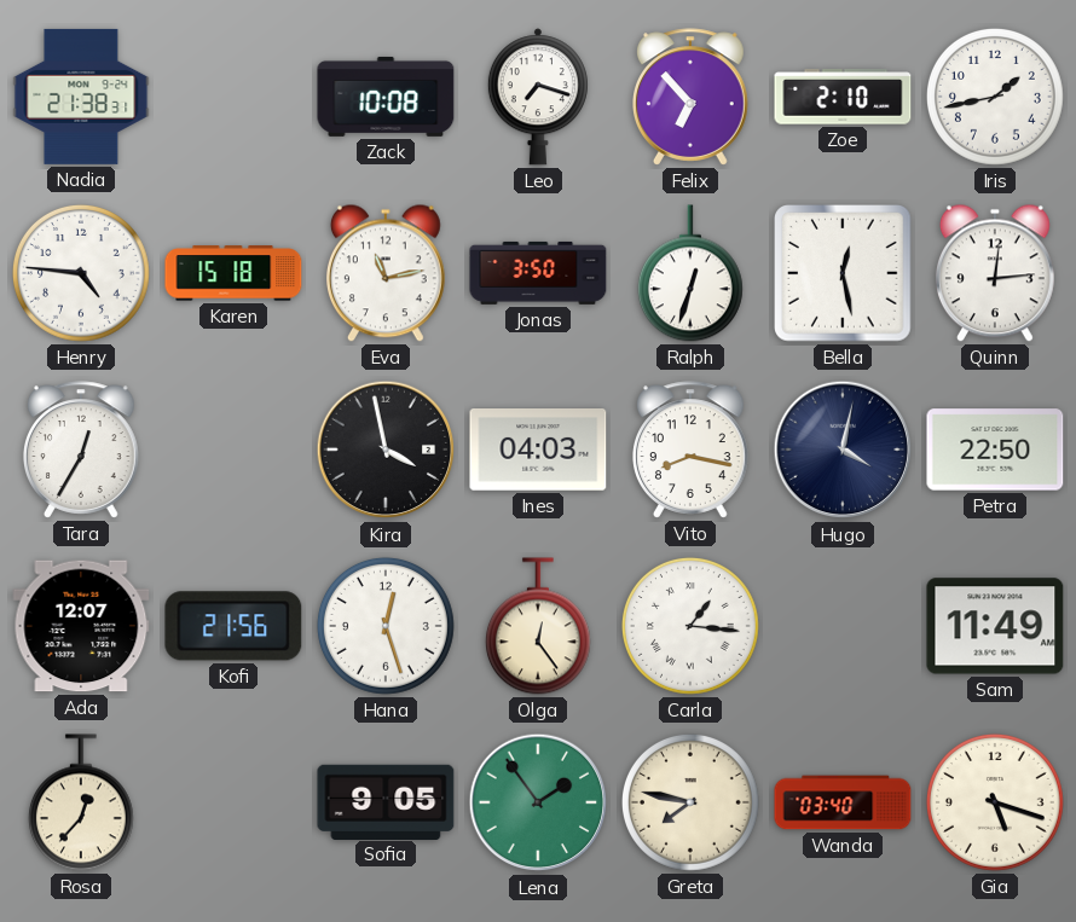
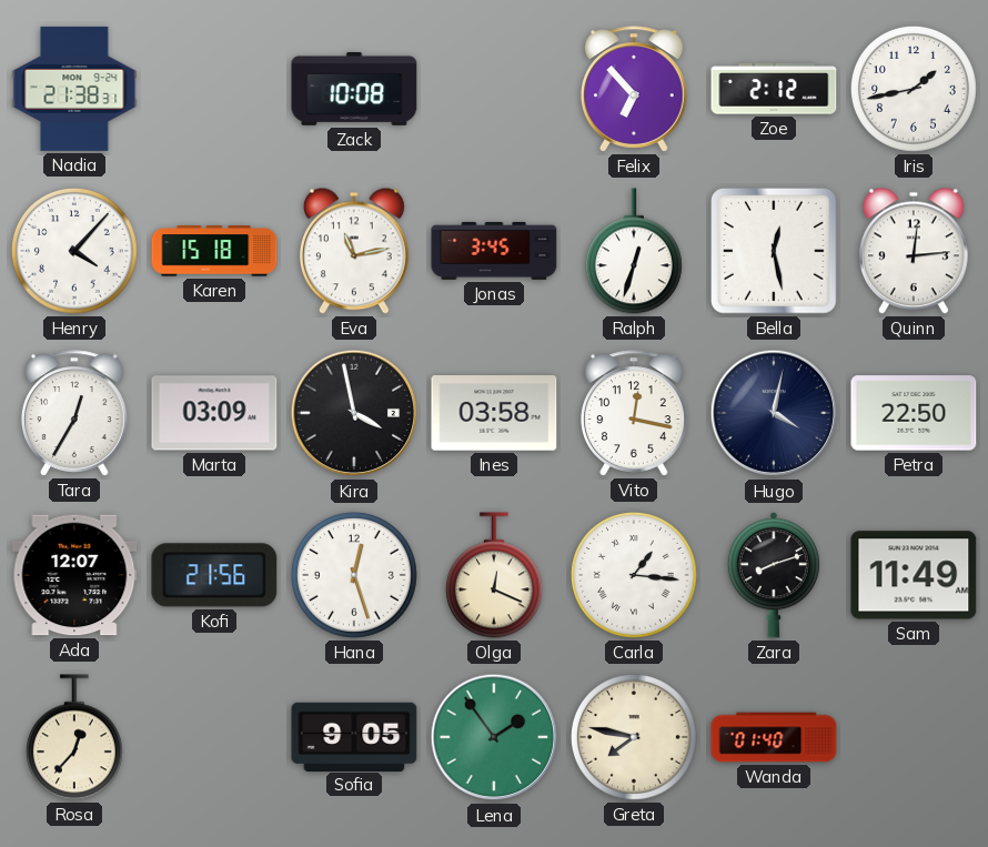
Leo: 7:18 -> none
Zoe: 2:10 -> 2:12
Henry: 4:46 -> 4:07
Jonas: 3:50 -> 3:45
Marta: none -> 03:09
Ines: 04:03 -> 03:58
Vito: 8:17 -> 12:17
Olga: 12:24 -> 12:19
Zara: none -> 8:12
Wanda: 03:40 -> 01:40
Gia: 5:18 -> none
